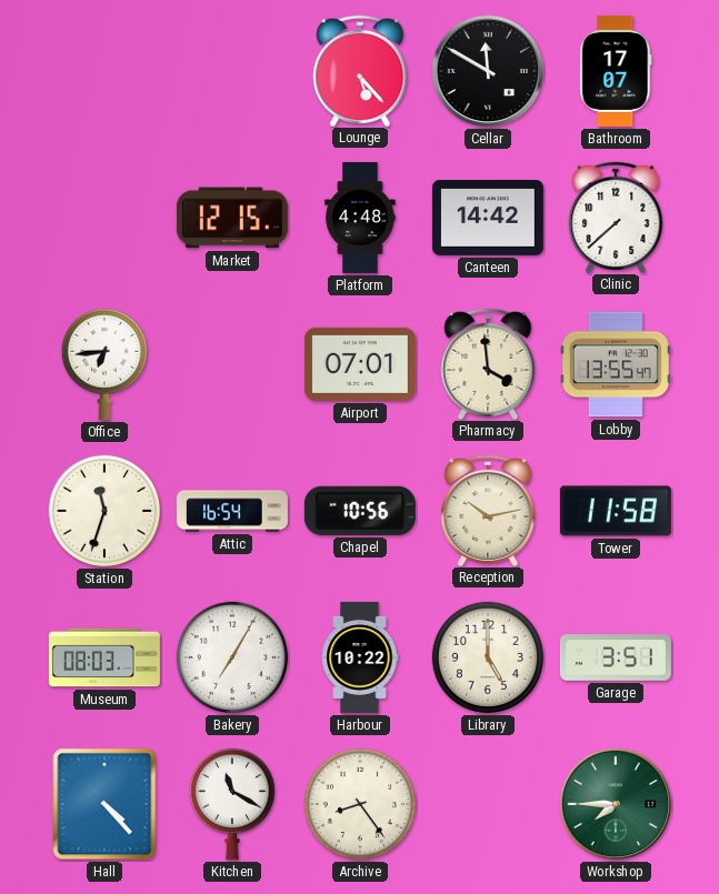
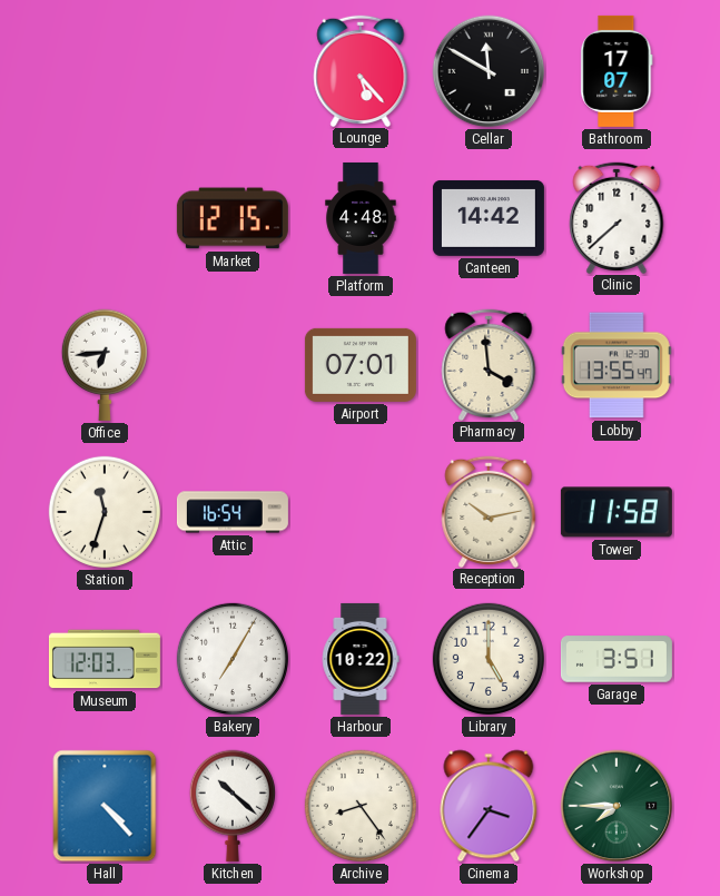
Chapel: 10:56 -> none
Museum: 08:03 -> 12:03
Kitchen: 11:20 -> 10:22
Cinema: none -> 3:36
